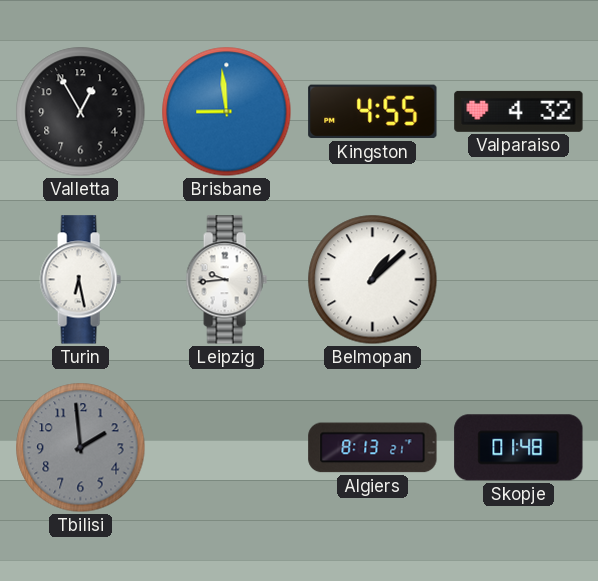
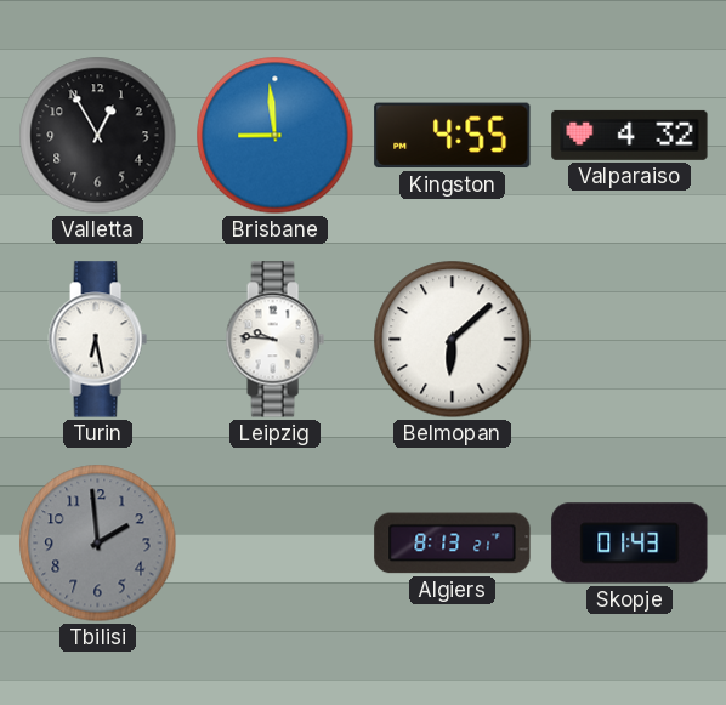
Leipzig: 9:44 -> 9:46
Belmopan: 1:08 -> 6:08
Skopje: 01:48 -> 01:43
